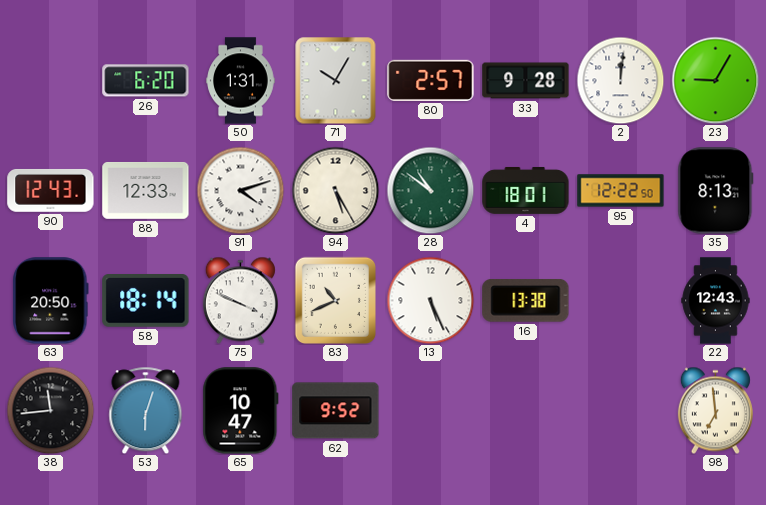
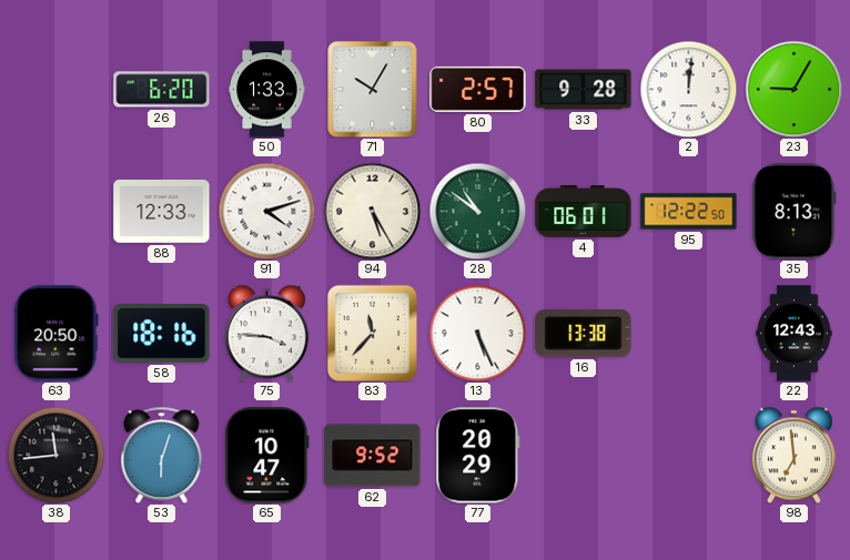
50: 1:31 -> 1:33
90: 12:43 -> none
4: 18:01 -> 06:01
58: 18:14 -> 18:16
75: 3:49 -> 3:46
83: 10:41 -> 11:37
77: none -> 20:29
